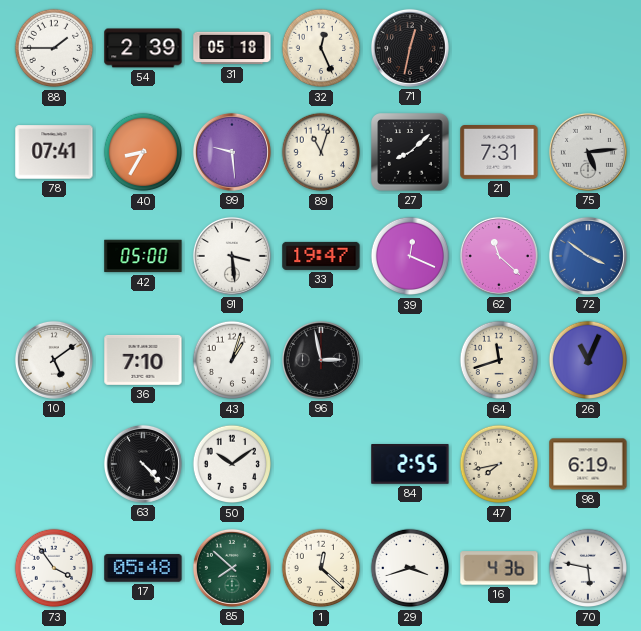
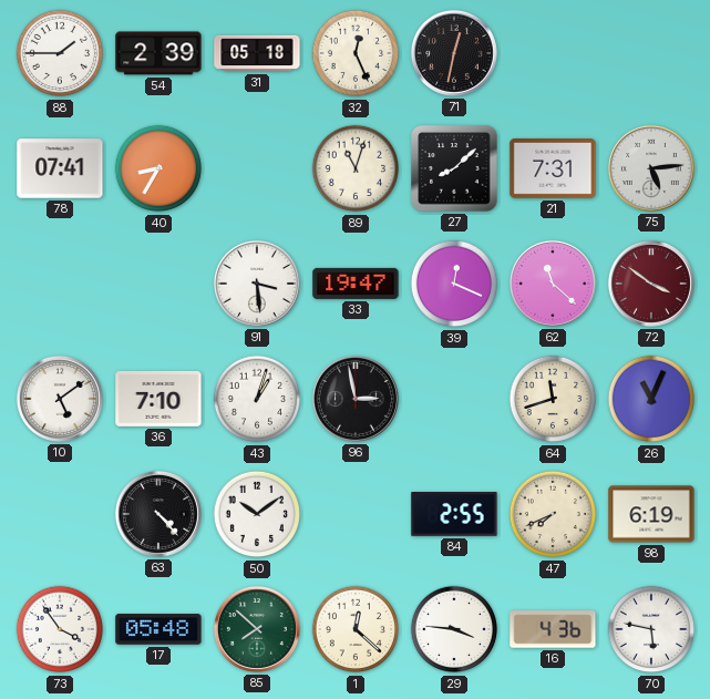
99: 9:29 -> none
42: 05:00 -> none
72 dial: blue -> burgundy
47: 7:43 -> 7:41
29: 3:42 -> 3:46
